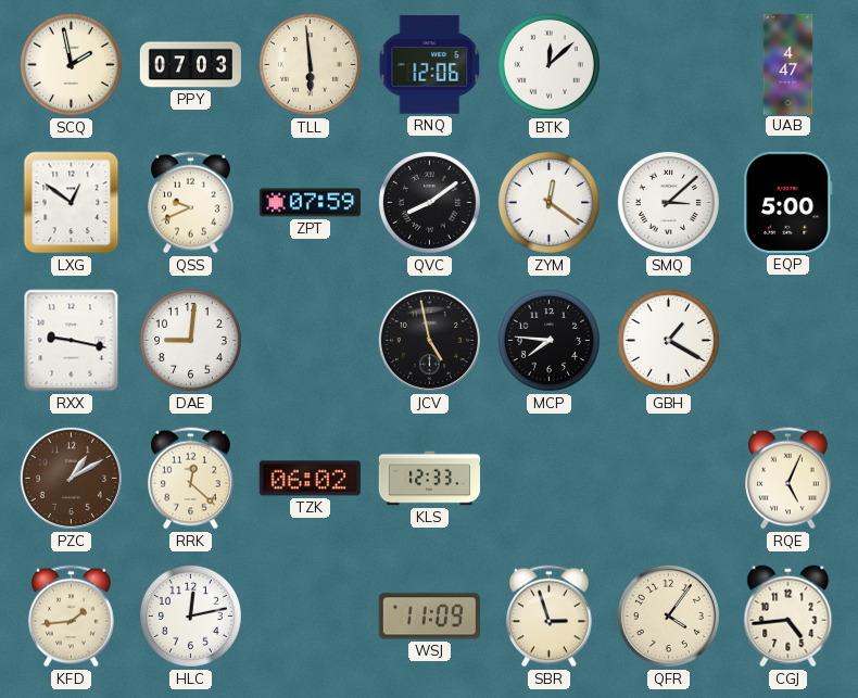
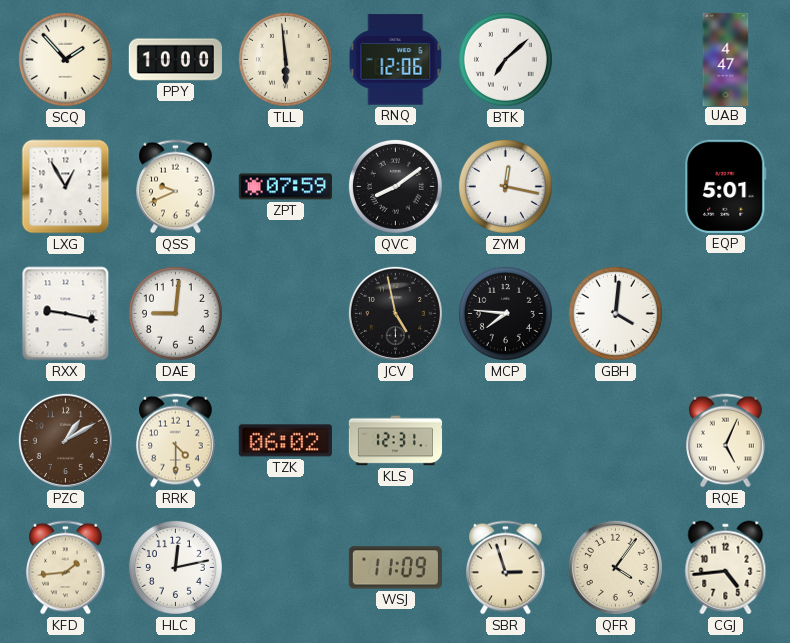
SCQ: 1:58 -> 1:53
PPY: 07:03 -> 10:00
BTK: 12:08 -> 7:08
LXG: 12:51 -> 12:55
ZYM: 12:21 -> 12:17
SMQ: 3:08 -> none
EQP: 5:00 -> 5:01
GBH: 1:20 -> 4:01
RRK: 12:22 -> 4:30
KLS: 12:33 -> 12:31
